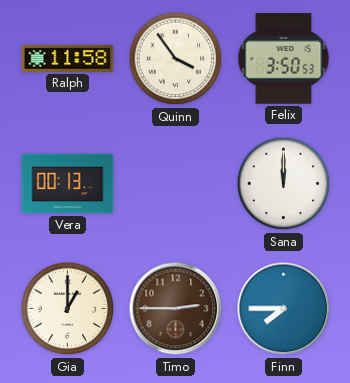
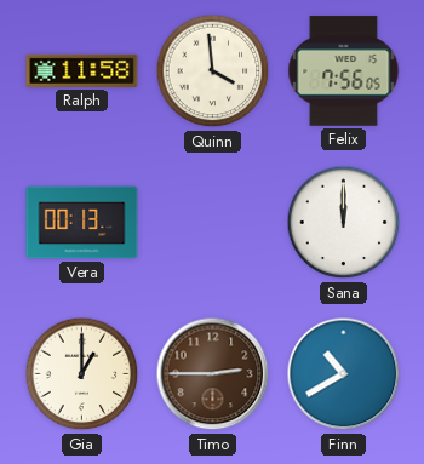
Quinn: 3:54 -> 3:59
Felix: 3:50 -> 7:56
Finn: 7:45 -> 10:40
